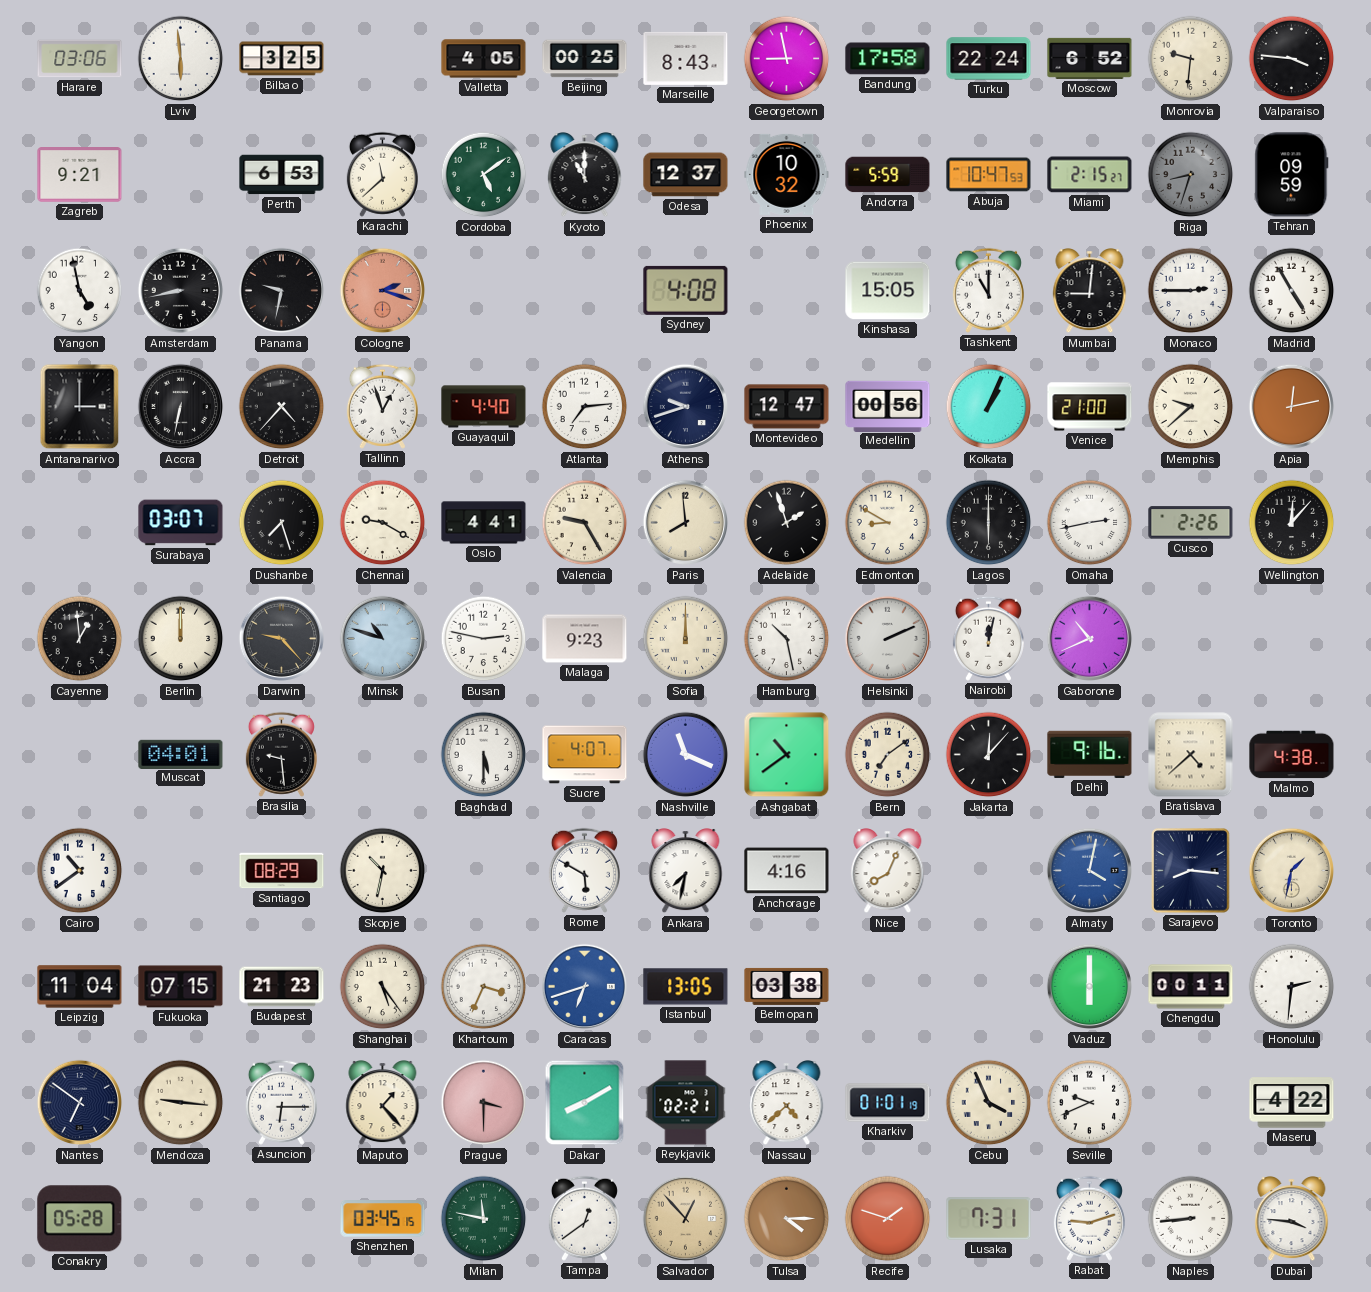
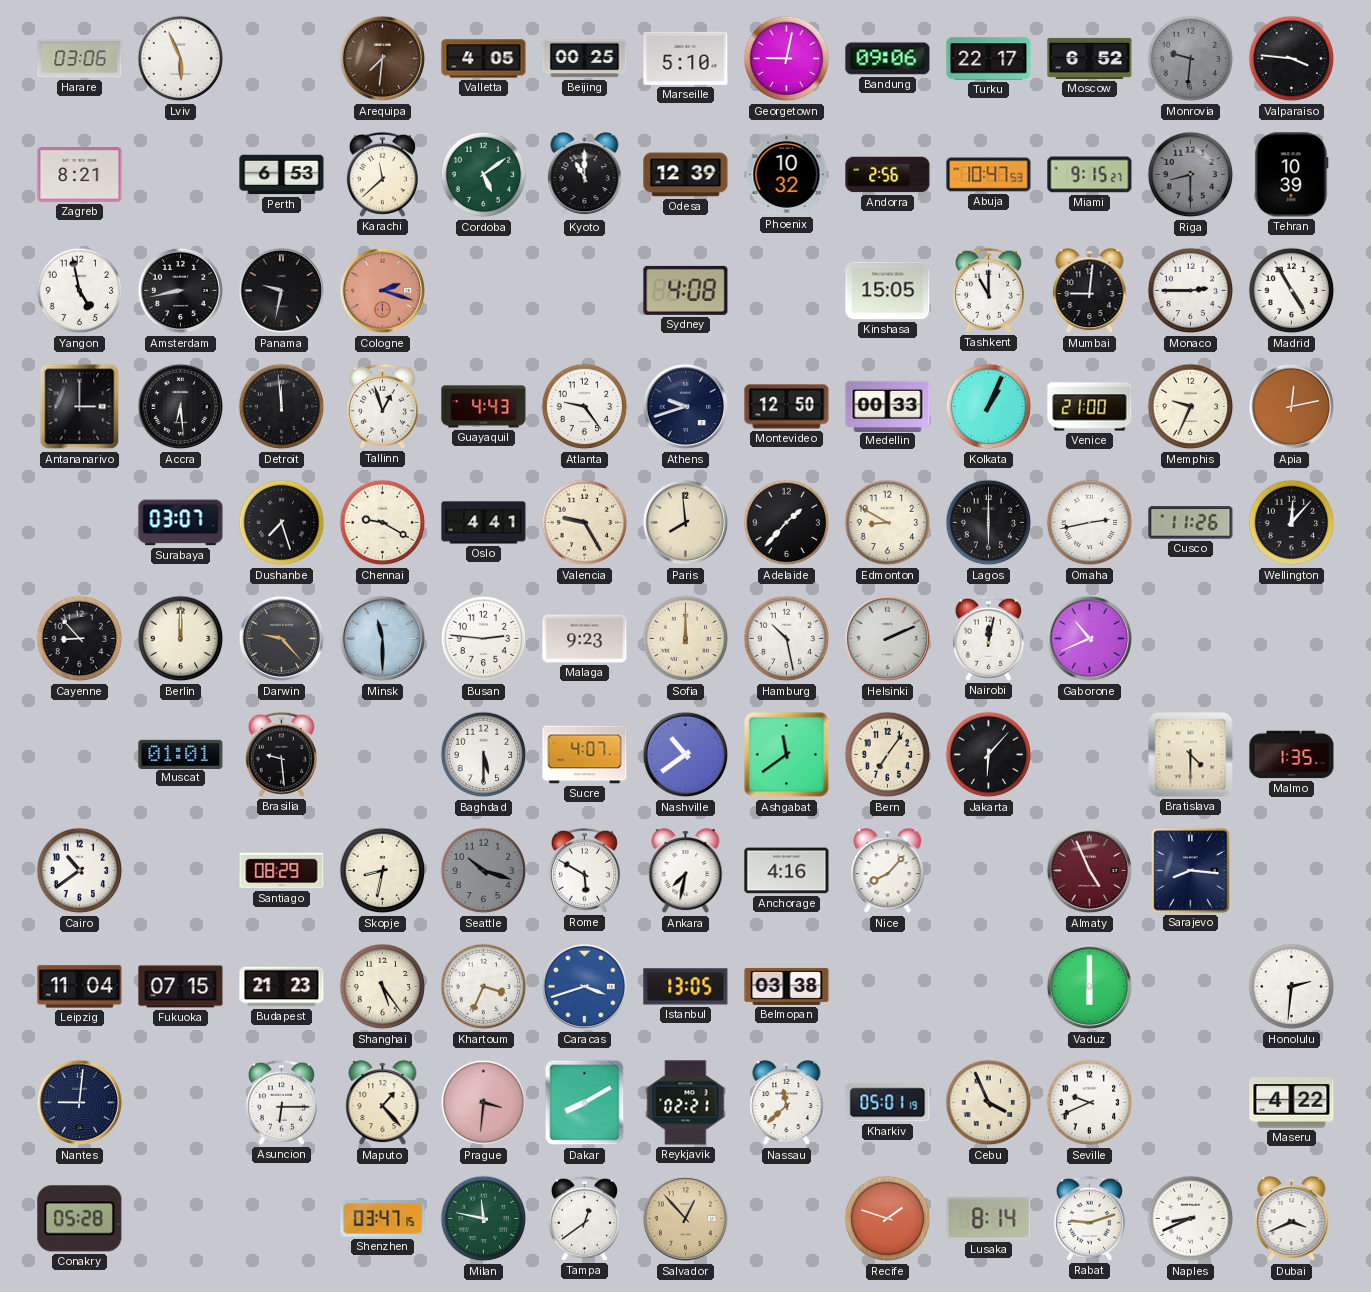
Lviv: 5:59 -> 5:56
Bilbao: 3:25 -> none
Arequipa: none -> 7:31
Marseille: 8:43 -> 5:10
Georgetown: 8:58 -> 9:02
Bandung: 17:58 -> 09:06
Turku: 22:24 -> 22:17
Monrovia dial: cream -> grey
Zagreb: 9:21 -> 8:21
Odesa: 12:37 -> 12:39
Andorra: 5:59 -> 2:56
Miami: 2:15 -> 9:15
Riga: 8:33 -> 8:30
Tehran: 09:59 -> 10:39
Accra: 6:32 -> 6:29
Detroit: 4:37 -> 11:59
Guayaquil: 4:40 -> 4:43
Atlanta: 7:14 -> 9:24
Montevideo: 12:47 -> 12:50
Medellin: 00:56 -> 00:33
Memphis: 9:38 -> 9:34
Adelaide: 1:57 -> 1:37
Cusco: 2:26 -> 11:26
Cayenne: 12:59 -> 8:53
Minsk: 10:48 -> 11:30
Busan: 2:47 -> 2:46
Muscat: 04:01 -> 01:01
Nashville: 11:19 -> 10:39
Ashgabat: 10:39 -> 11:39
Bern: 7:09 -> 7:06
Jakarta: 12:07 -> 6:07
Delhi: 9:16 -> none
Bratislava: 4:38 -> 4:30
Malmo: 4:38 -> 1:35
Skopje: 10:32 -> 8:32
Seattle: none -> 10:18
Nice: 8:04 -> 8:07
Almaty: 4:02 -> 4:56
Almaty dial: blue -> burgundy
Toronto: 1:32 -> none
Caracas: 6:42 -> 3:42
Chengdu: 00:11 -> none
Nantes: 6:51 -> 9:01
Mendoza: 9:16 -> none
Prague: 3:30 -> 3:31
Nassau: 4:38 -> 11:38
Kharkiv: 01:01 -> 05:01
Shenzhen: 03:45 -> 03:47
Tulsa: 4:15 -> none
Lusaka: 7:31 -> 8:14
Naples: 8:44 -> 8:41
Dubai: 3:46 -> 3:41
